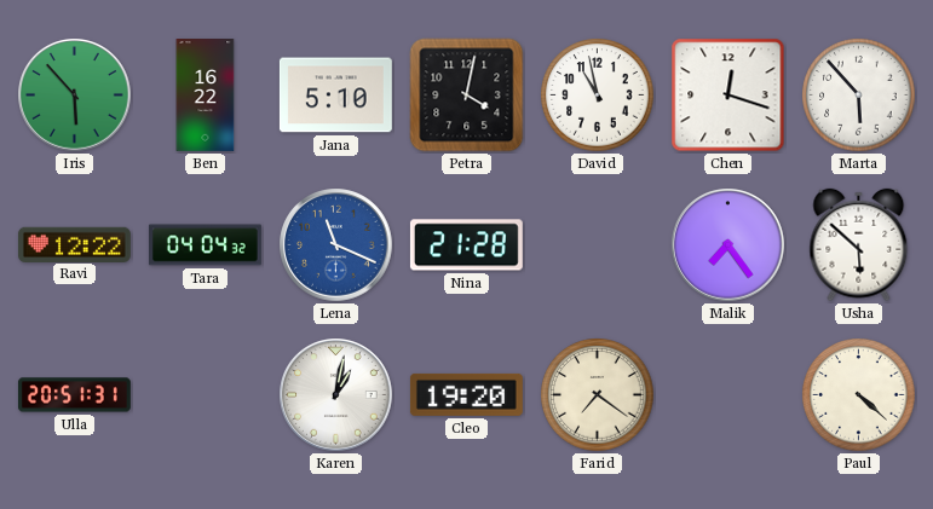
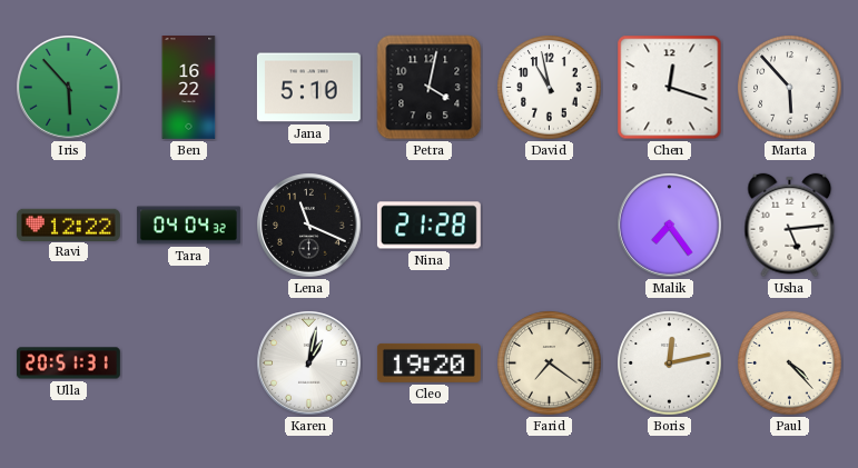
Lena dial: blue -> black
Usha: 5:52 -> 5:14
Boris: none -> 12:13
Paul: 4:22 -> 4:23
